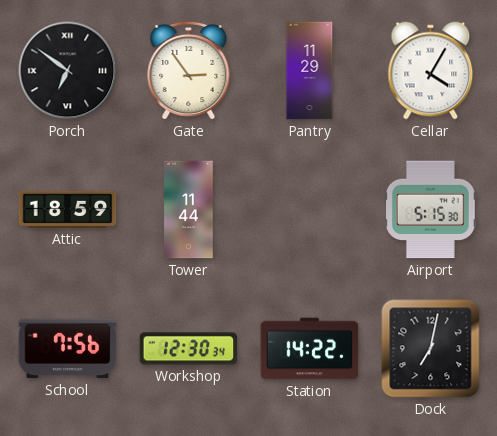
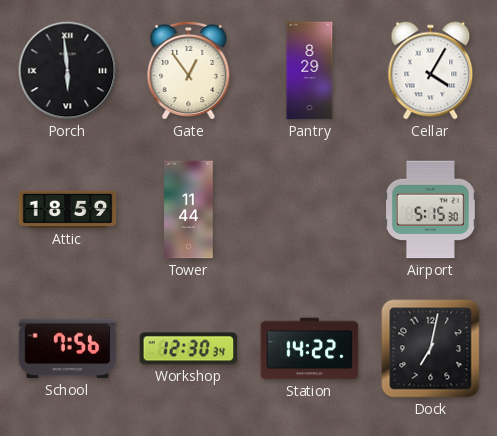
Porch: 6:51 -> 5:59
Gate: 2:54 -> 12:54
Pantry: 11:29 -> 8:29
